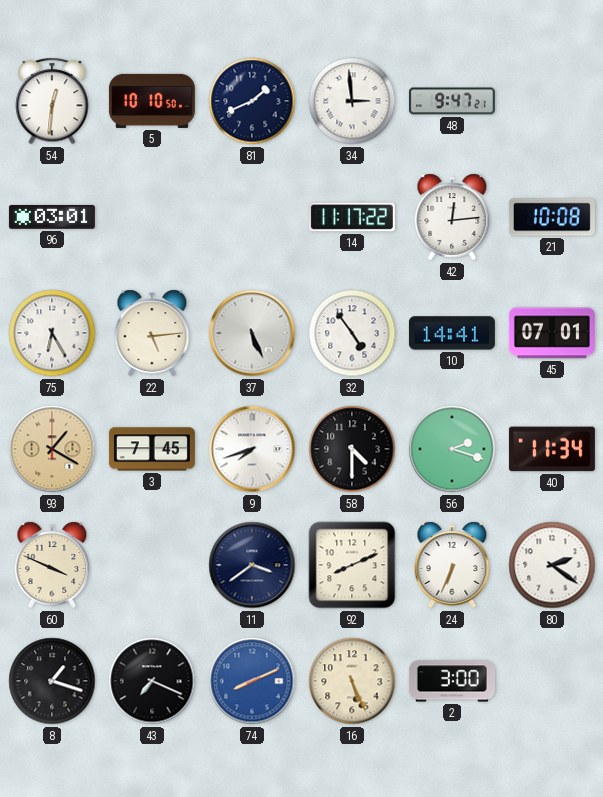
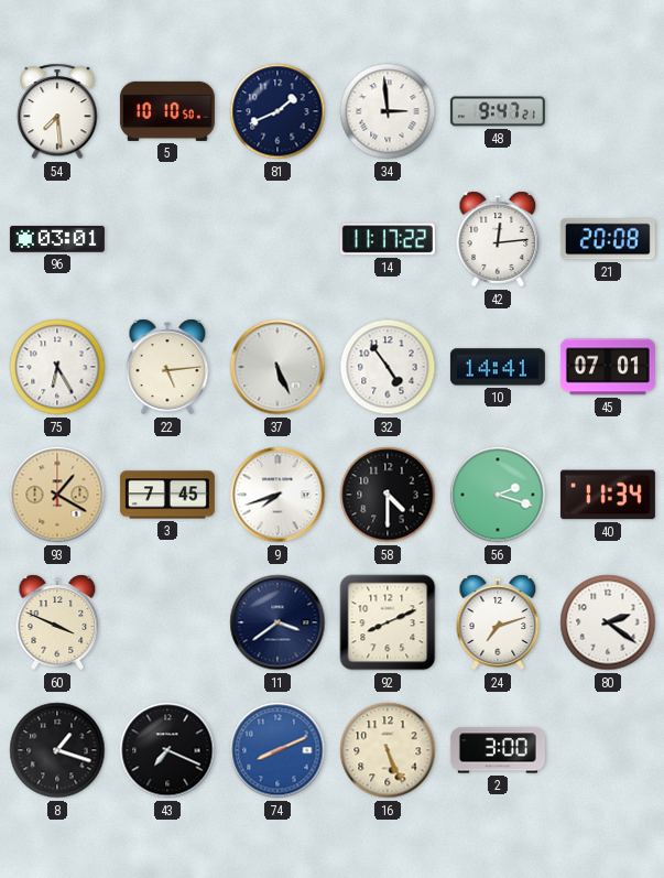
54: 12:31 -> 7:29
21: 10:08 -> 20:08
24: 6:34 -> 7:12
